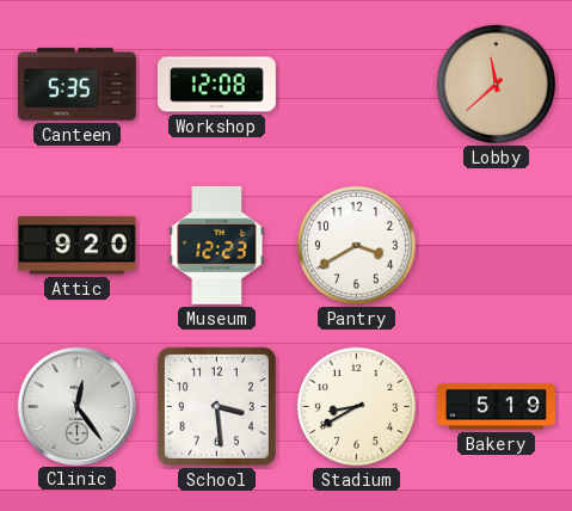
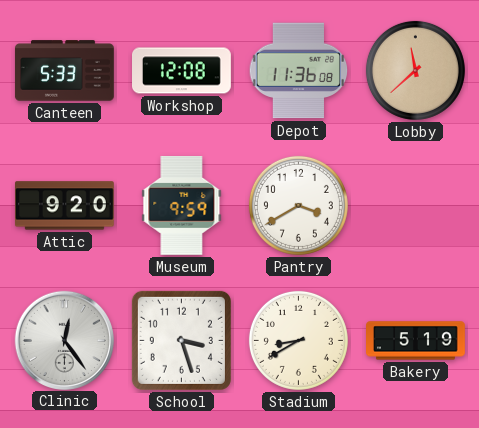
Canteen: 5:35 -> 5:33
Depot: none -> 11:36
Museum: 12:23 -> 9:59
School: 3:29 -> 3:27
